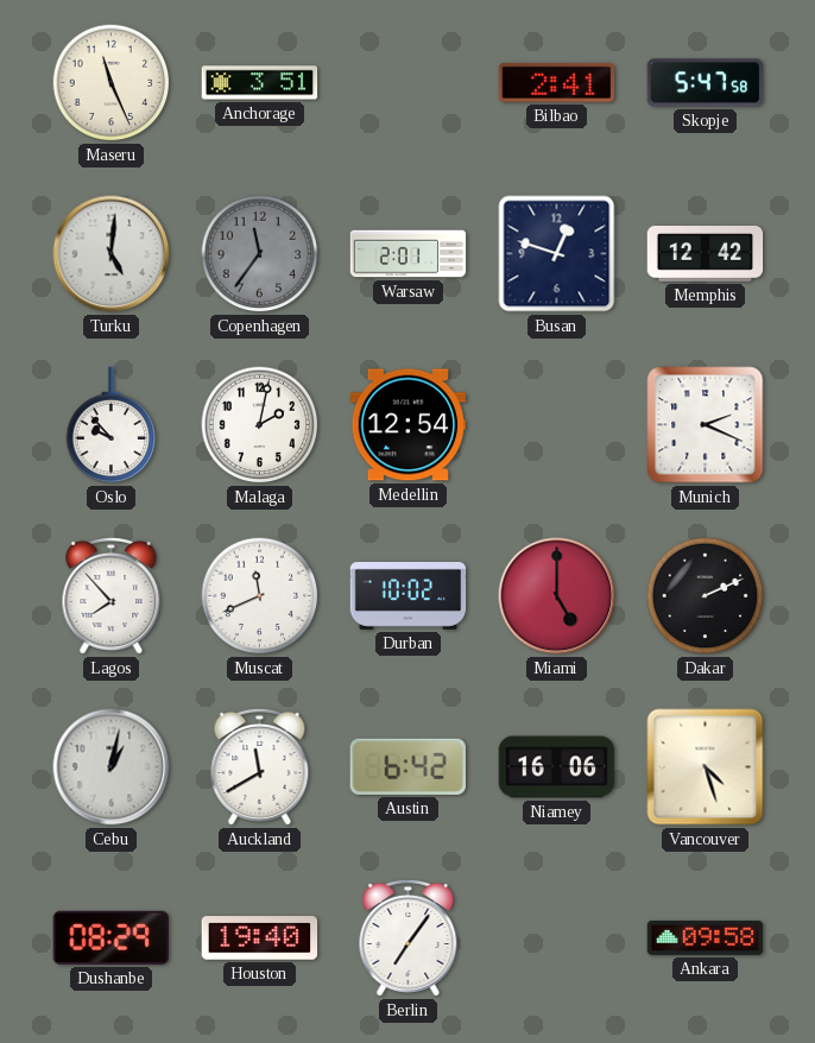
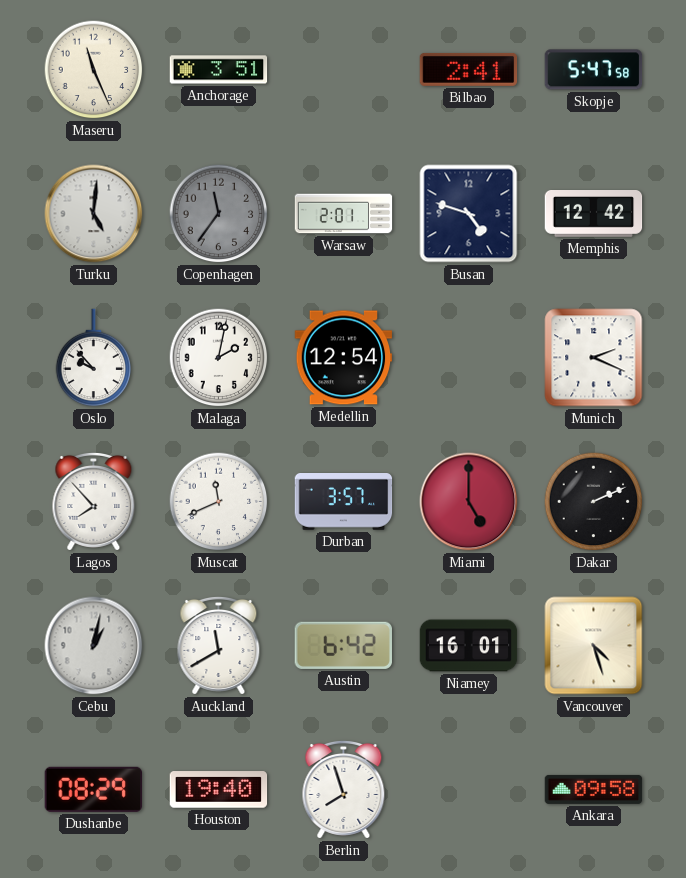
Busan: 12:48 -> 4:48
Durban: 10:02 -> 3:57
Niamey: 16:06 -> 16:01
Berlin: 7:06 -> 7:57
